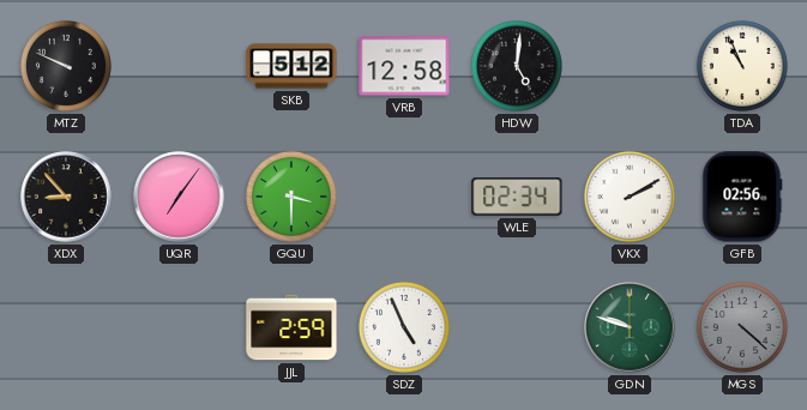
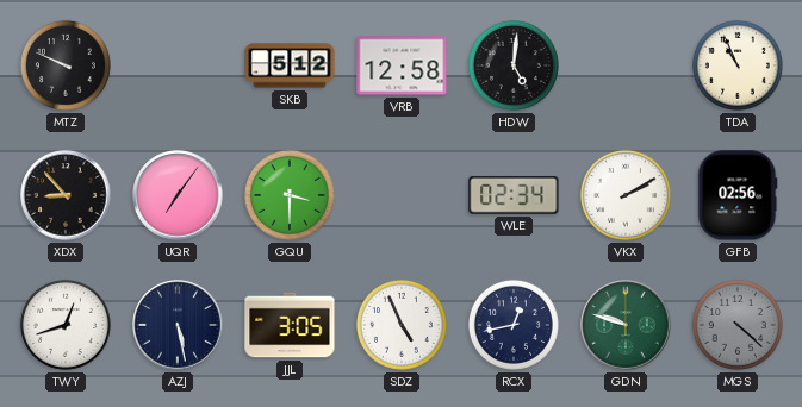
TWY: none -> 12:42
AZJ: none -> 5:28
JJL: 2:59 -> 3:05
RCX: none -> 12:43
